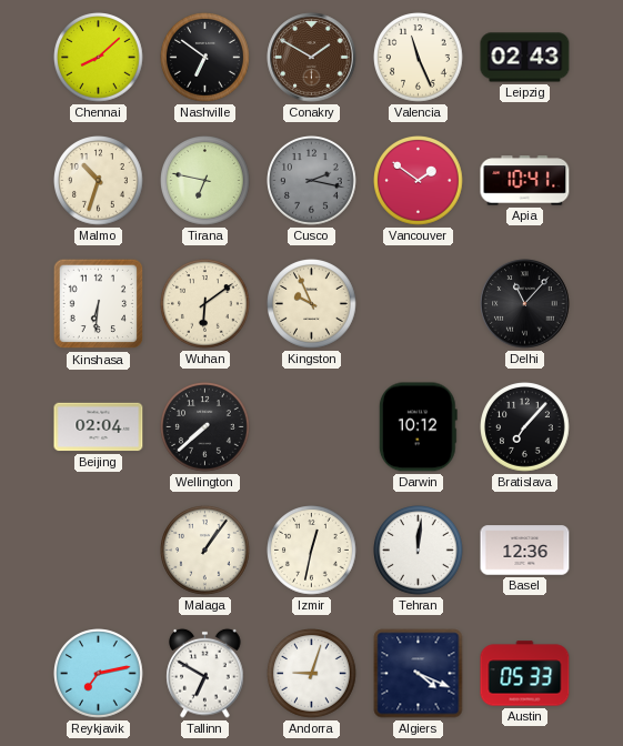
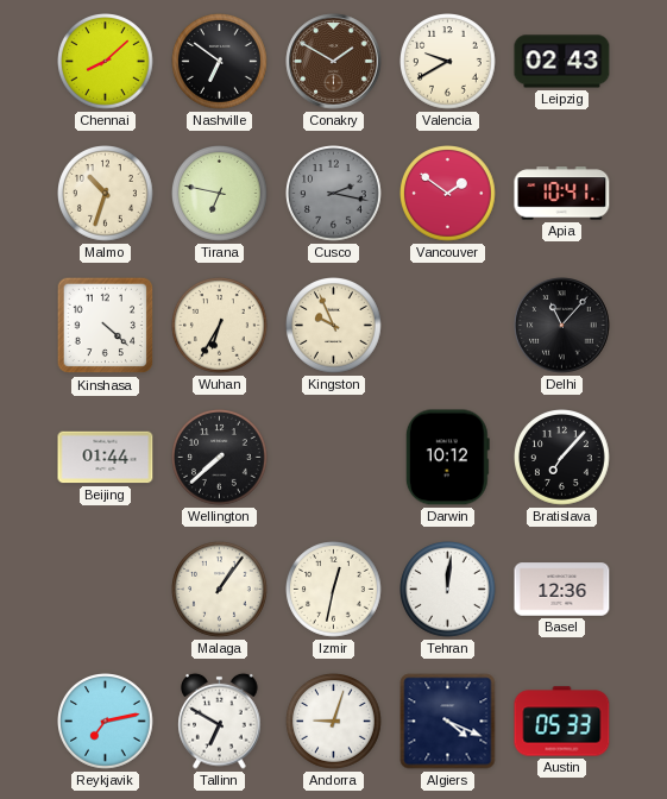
Valencia: 11:26 -> 9:40
Kinshasa: 6:31 -> 4:22
Wuhan: 6:09 -> 6:35
Beijing: 02:04 -> 01:44
